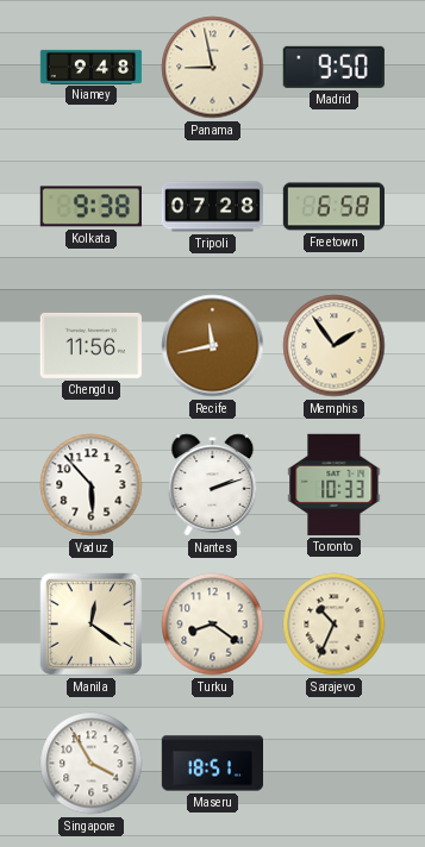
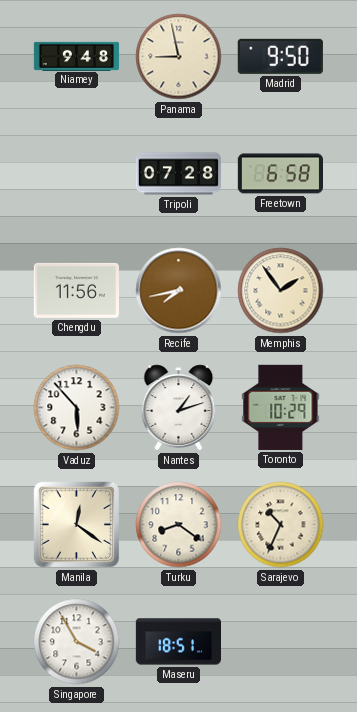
Kolkata: 9:38 -> none
Recife: 11:43 -> 7:43
Nantes: 2:12 -> 1:12
Toronto: 10:33 -> 10:29
